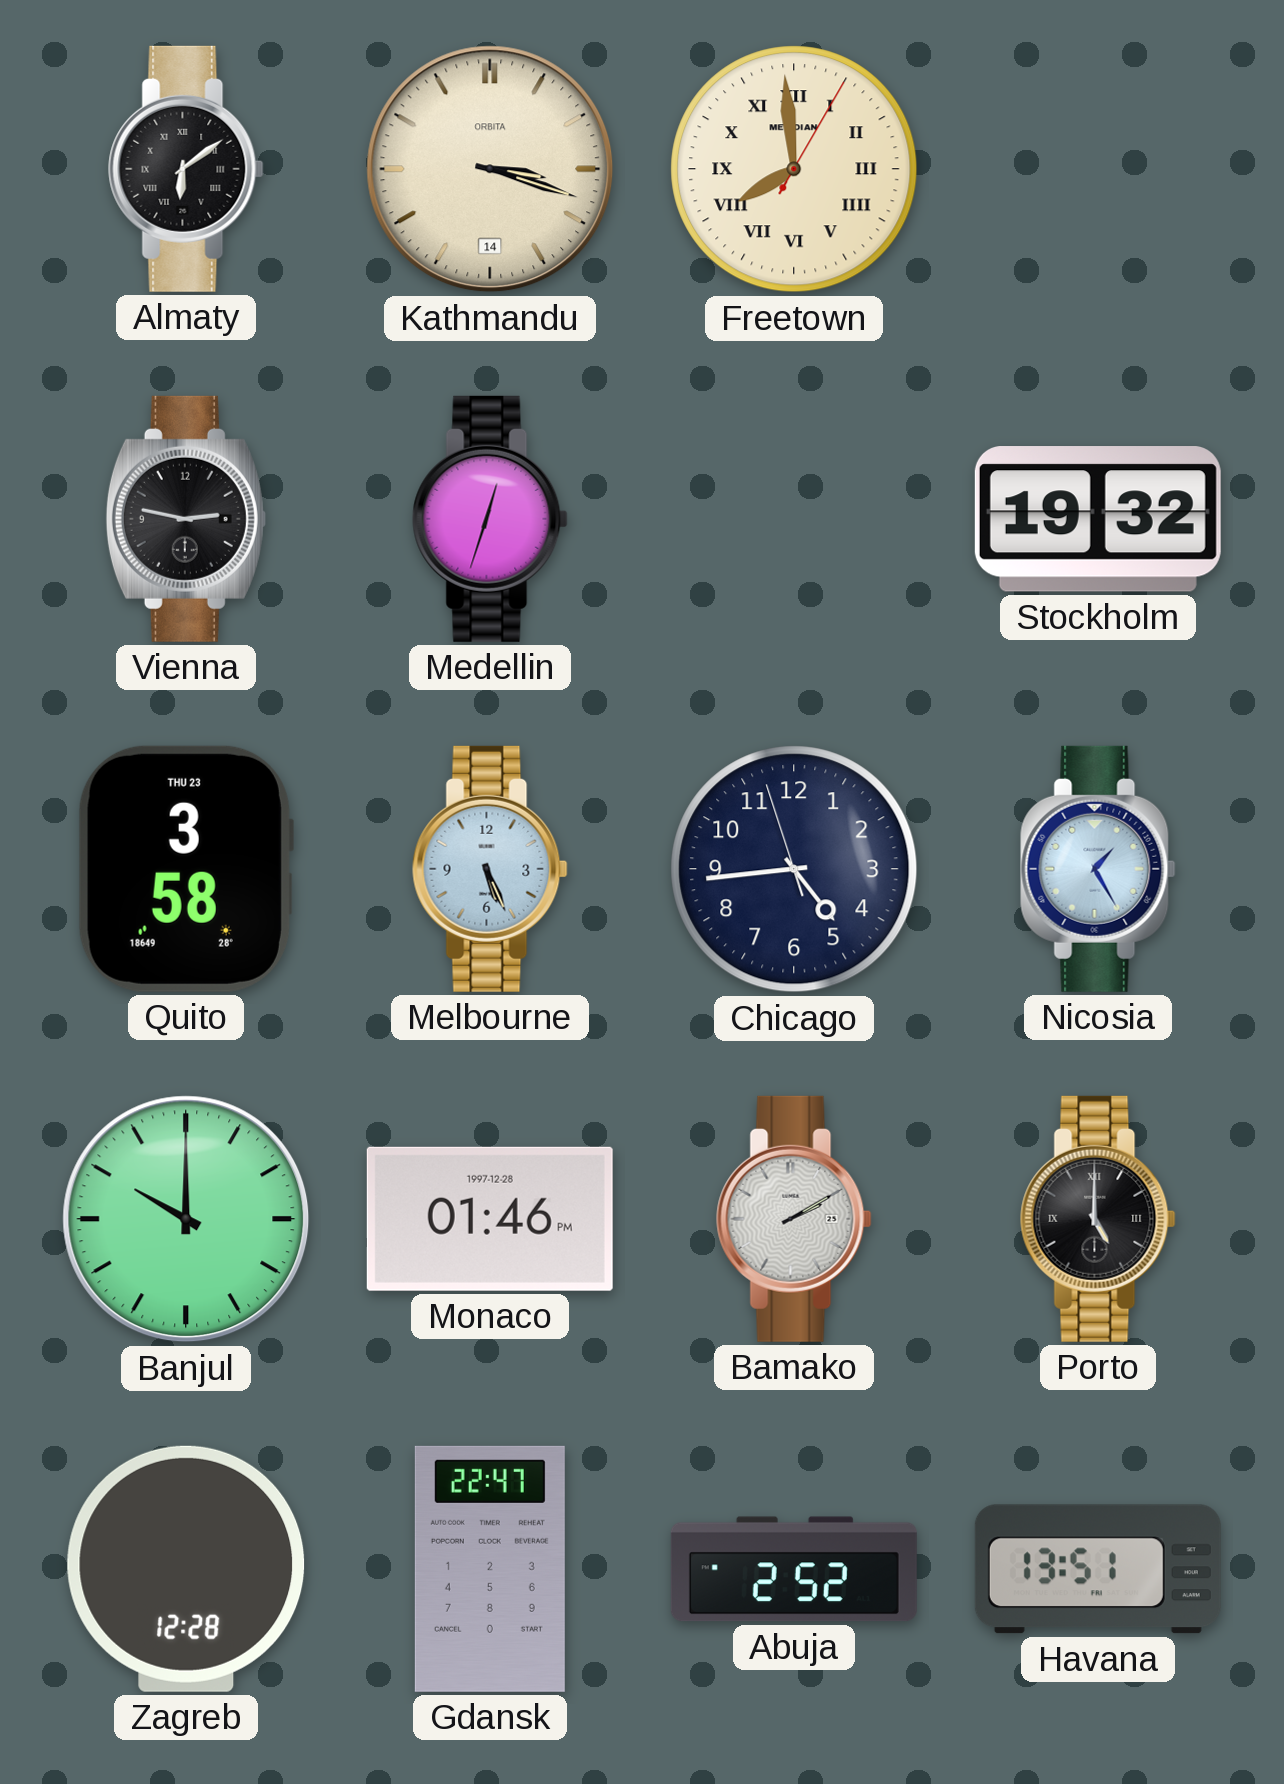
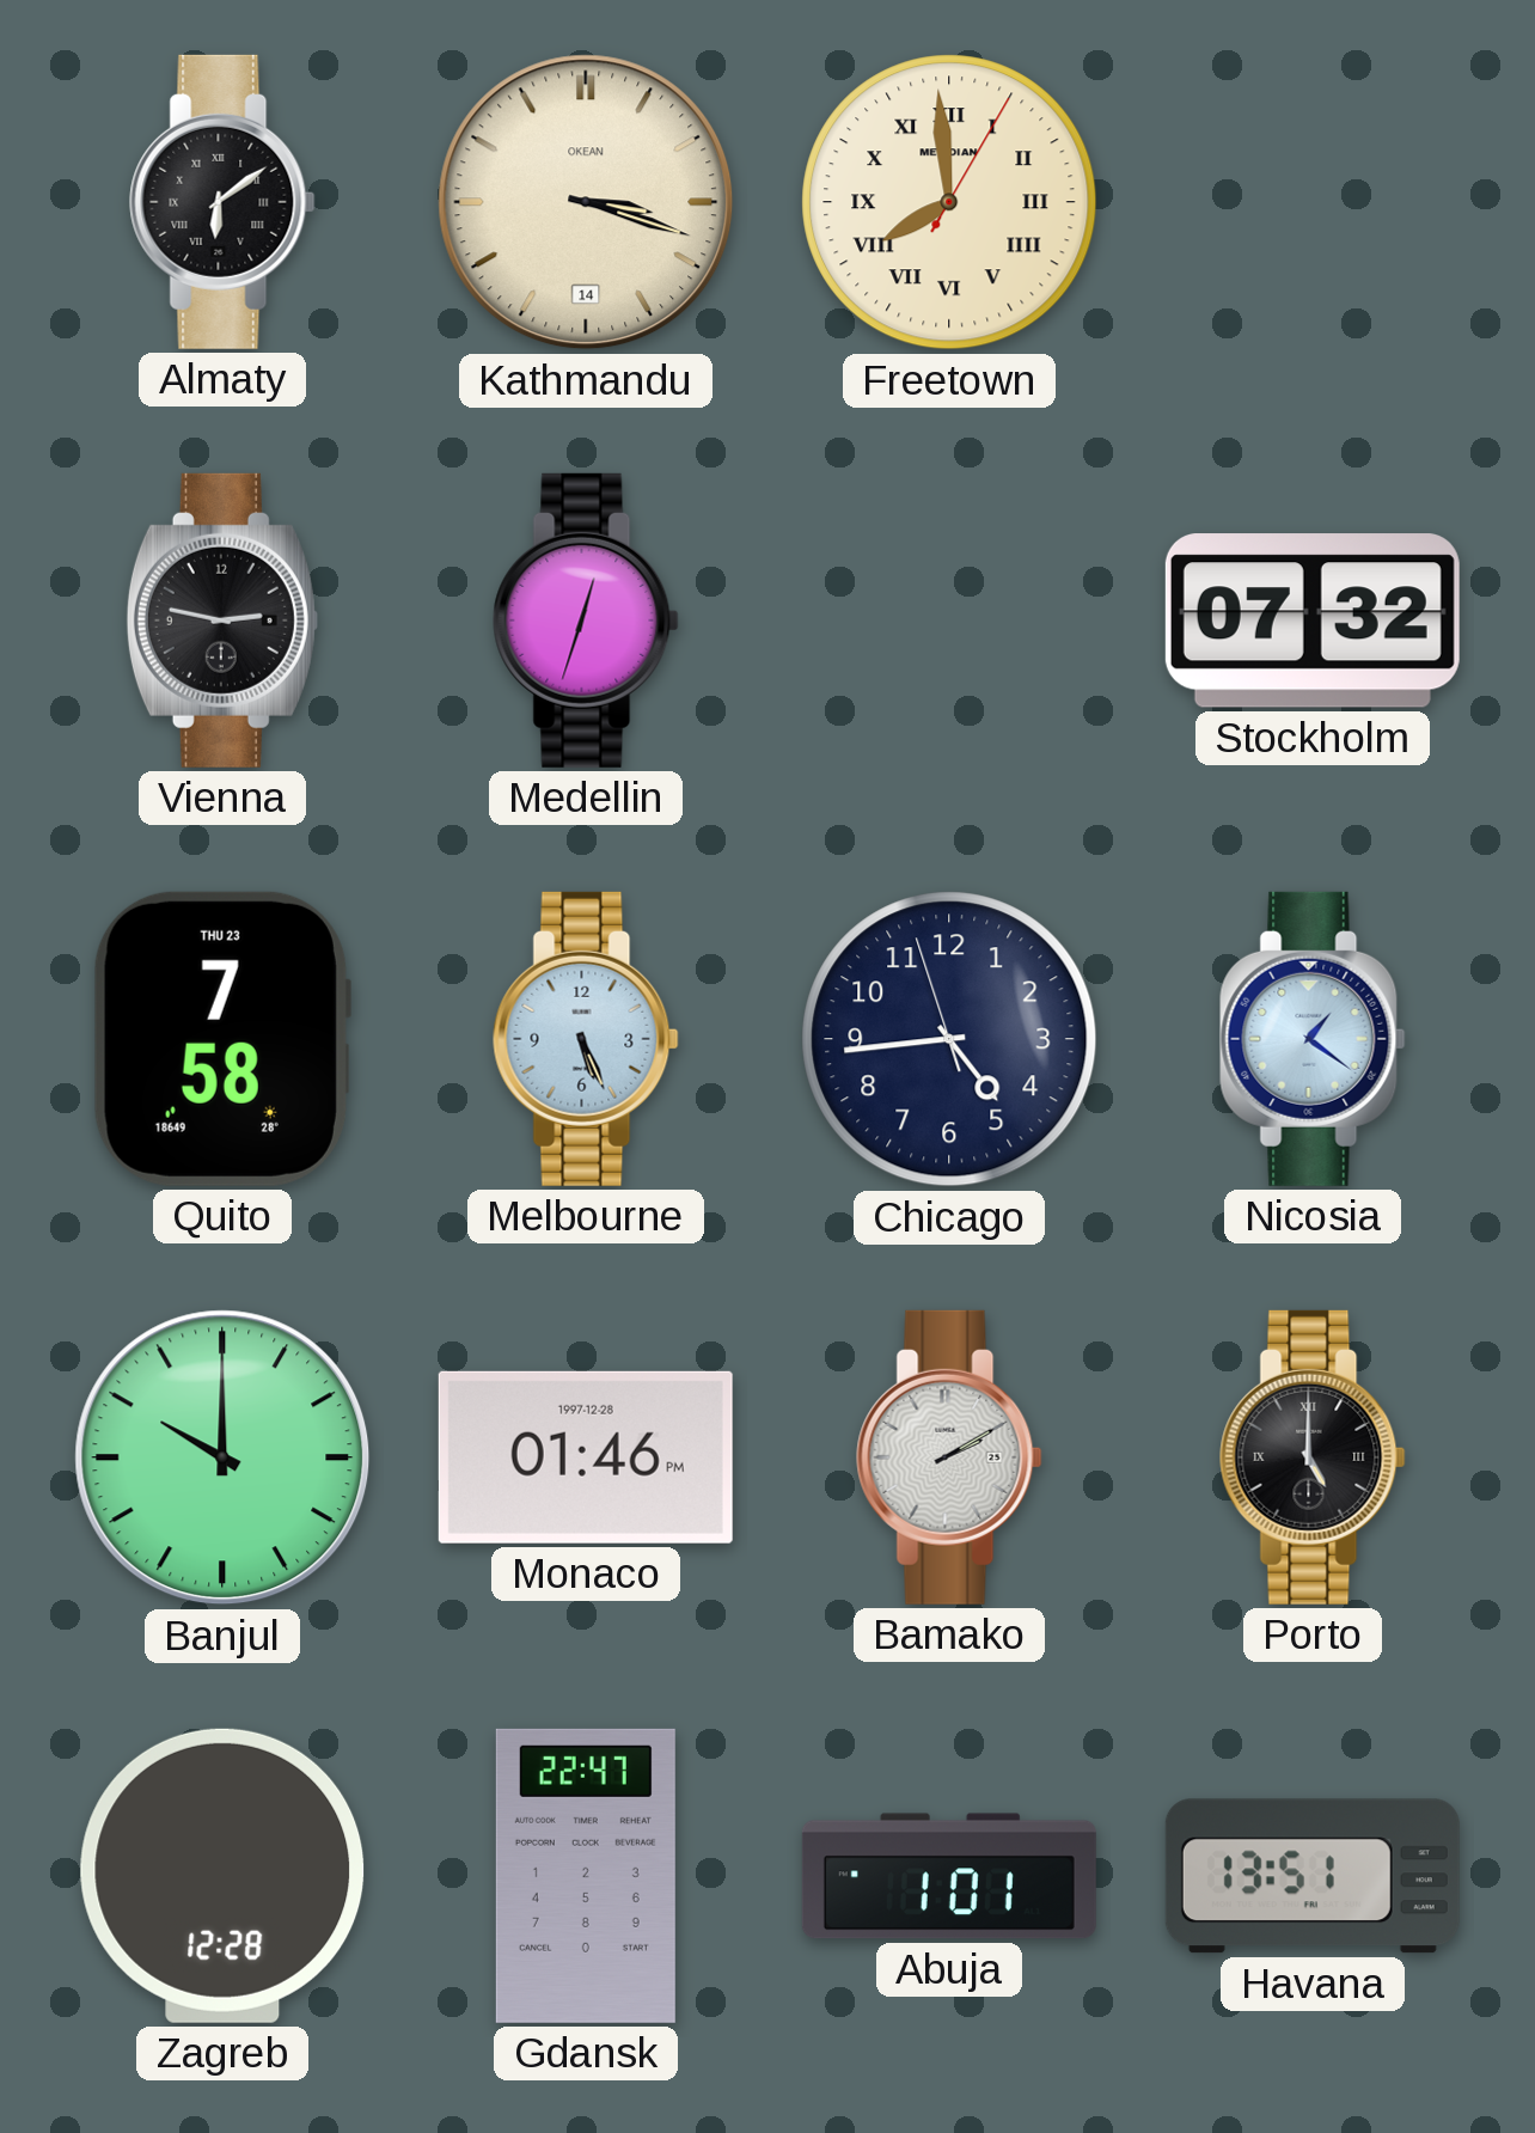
Kathmandu brand: ORBITA -> OKEAN
Stockholm: 19:32 -> 07:32
Quito: 3:58 -> 7:58
Nicosia: 1:25 -> 1:21
Abuja: 2:52 -> 1:01
